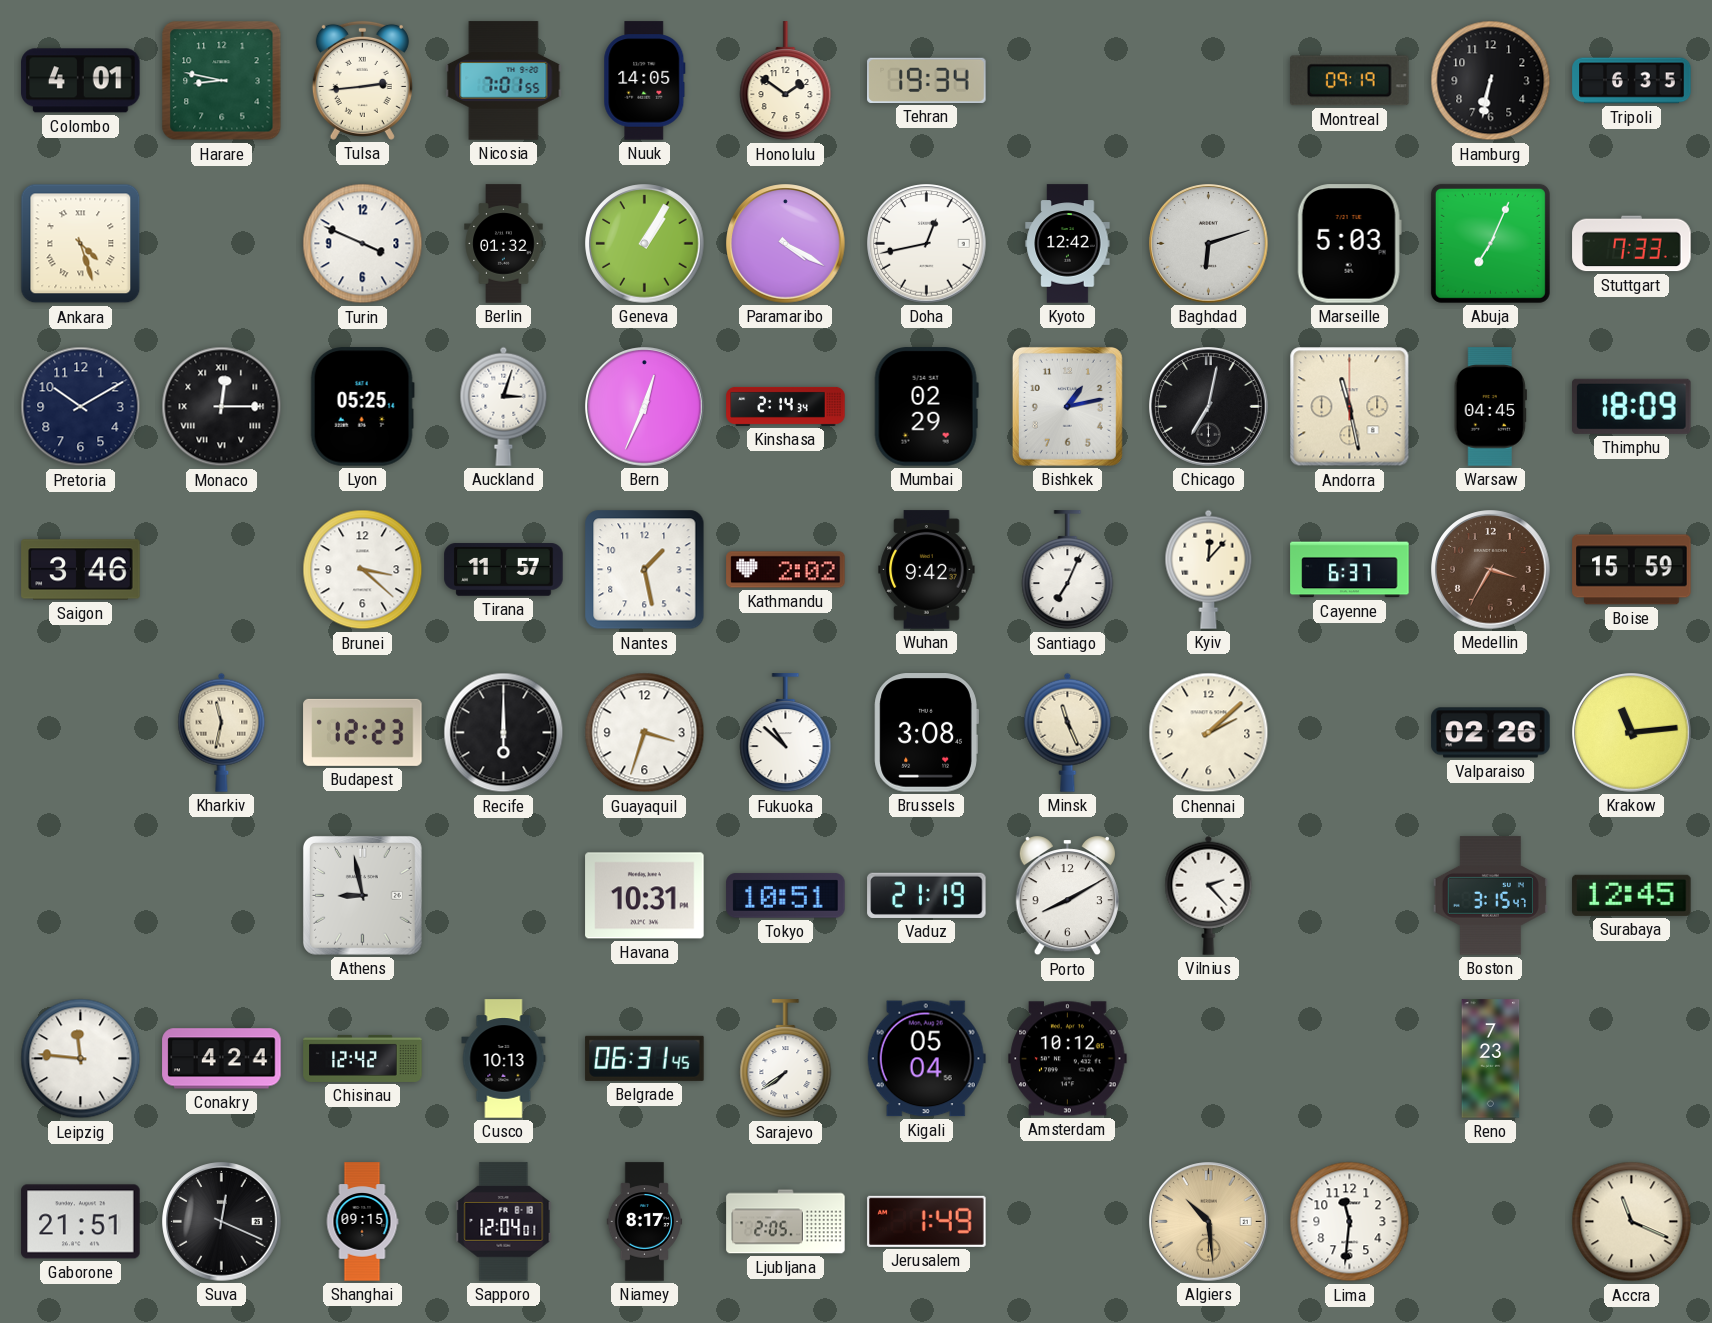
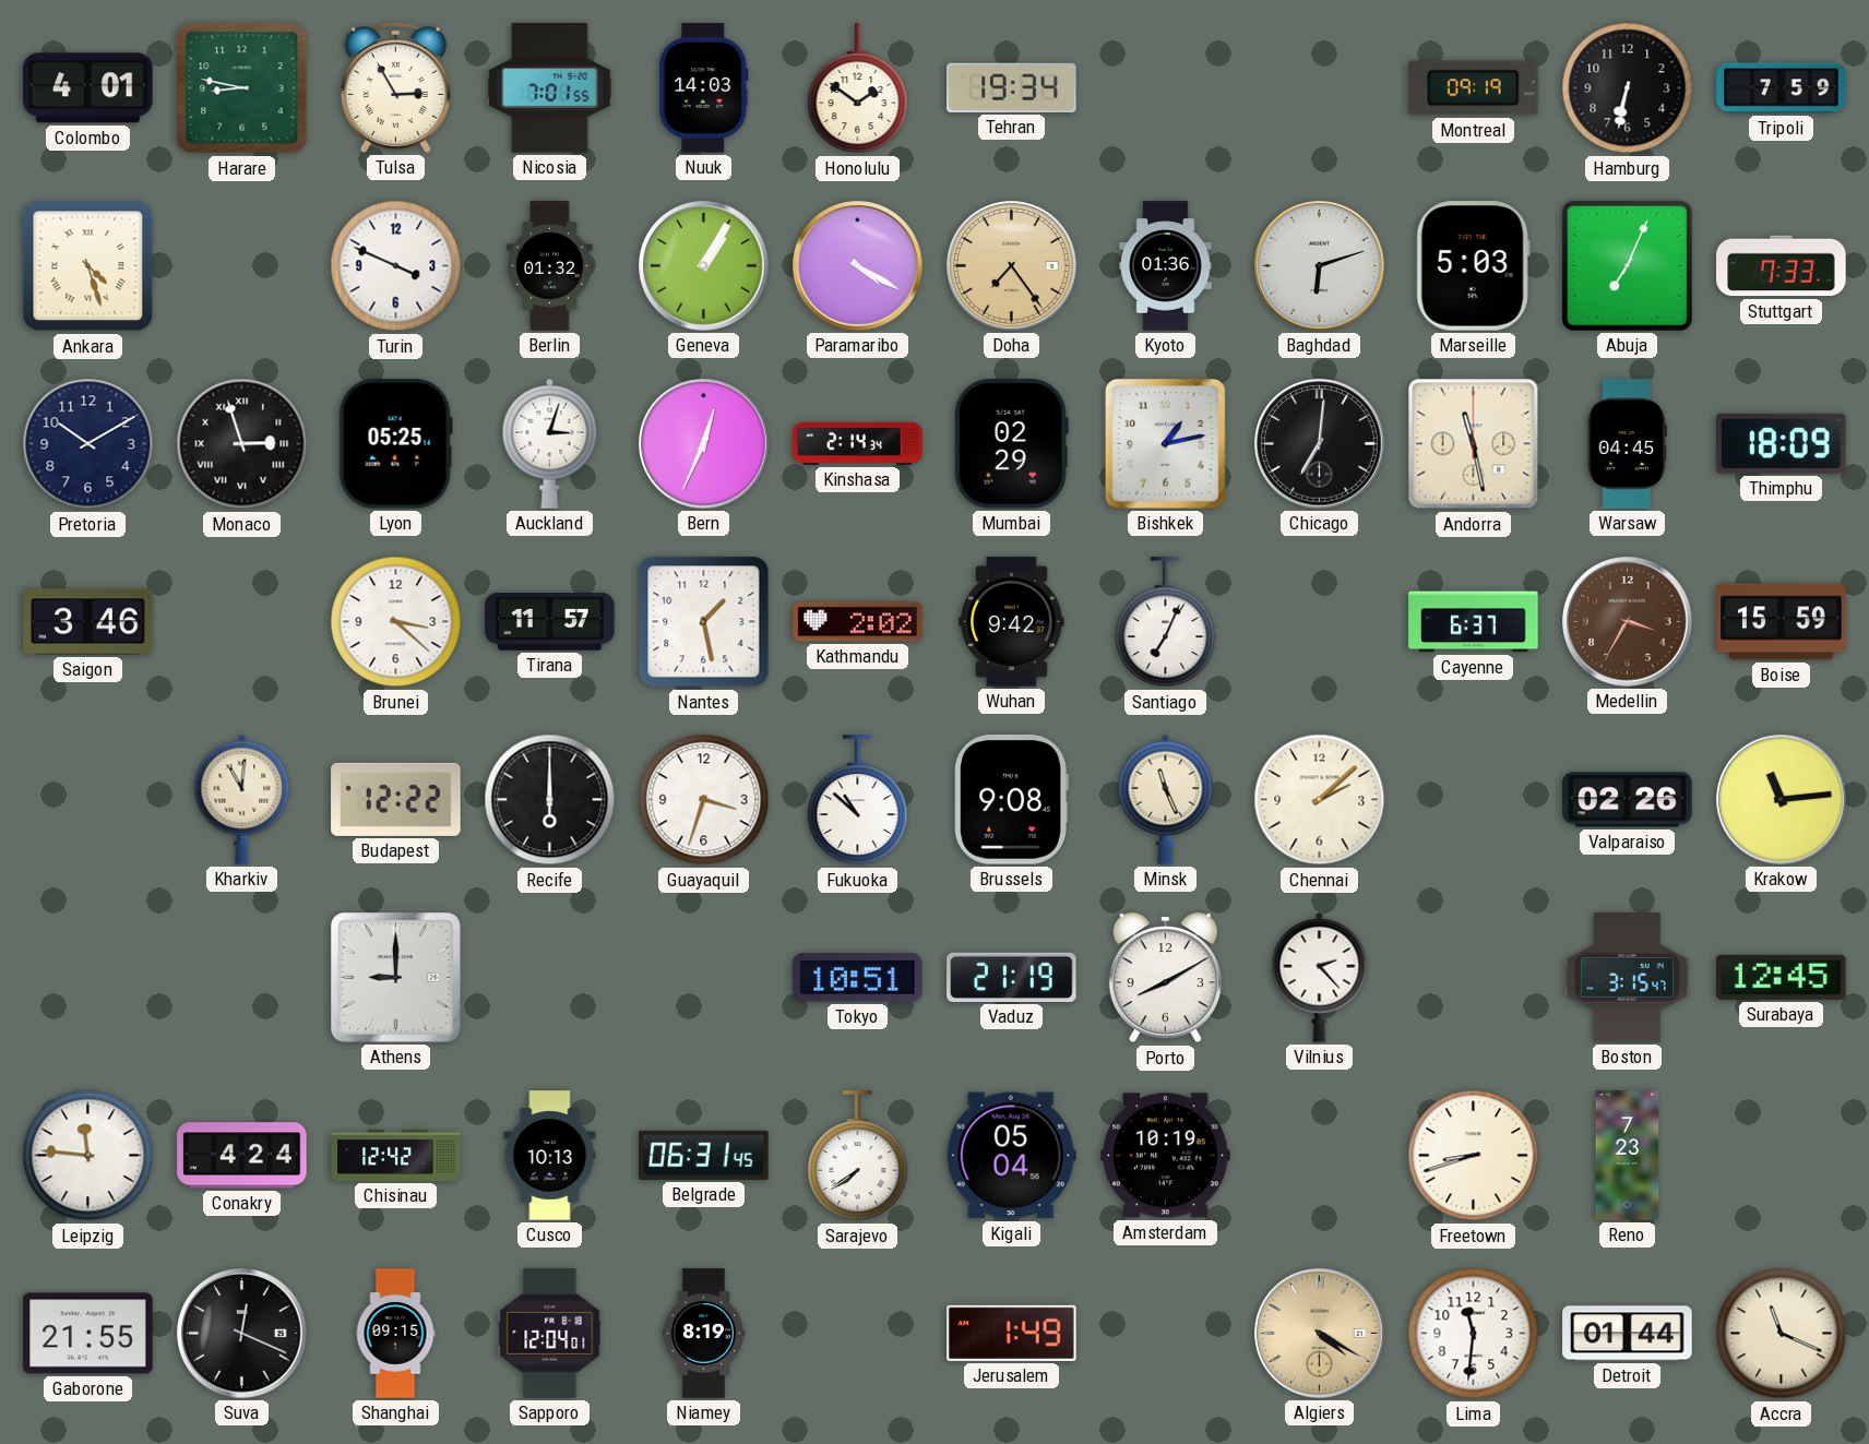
Tulsa: 2:44 -> 2:55
Nuuk: 14:05 -> 14:03
Tripoli: 6:35 -> 7:59
Doha: 12:43 -> 7:24
Doha dial: white -> champagne
Kyoto: 12:42 -> 01:36
Monaco: 12:15 -> 2:57
Chicago: 7:02 -> 7:01
Kyiv: 12:07 -> none
Kharkiv: 11:32 -> 11:01
Budapest: 12:23 -> 12:22
Brussels: 3:08 -> 9:08
Athens: 8:58 -> 9:00
Havana: 10:31 -> none
Amsterdam: 10:12 -> 10:19
Freetown: none -> 8:42
Gaborone: 21:51 -> 21:55
Niamey: 8:17 -> 8:19
Ljubljana: 2:05 -> none
Algiers: 10:29 -> 4:20
Detroit: none -> 01:44
